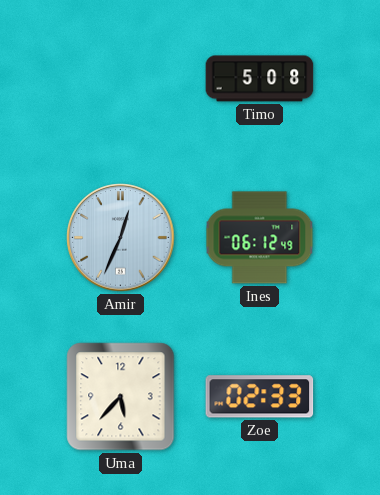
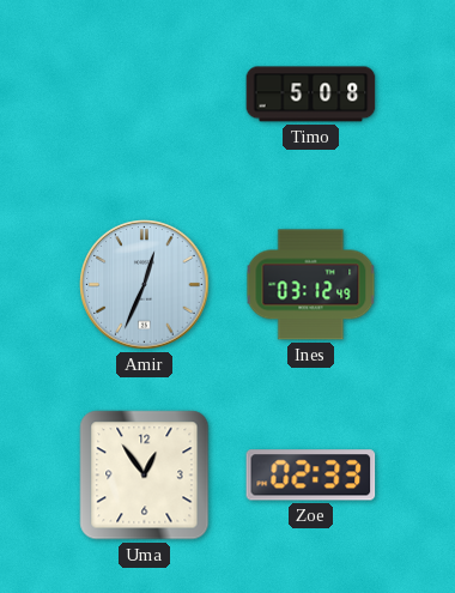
Ines: 06:12 -> 03:12
Uma: 5:37 -> 12:54
